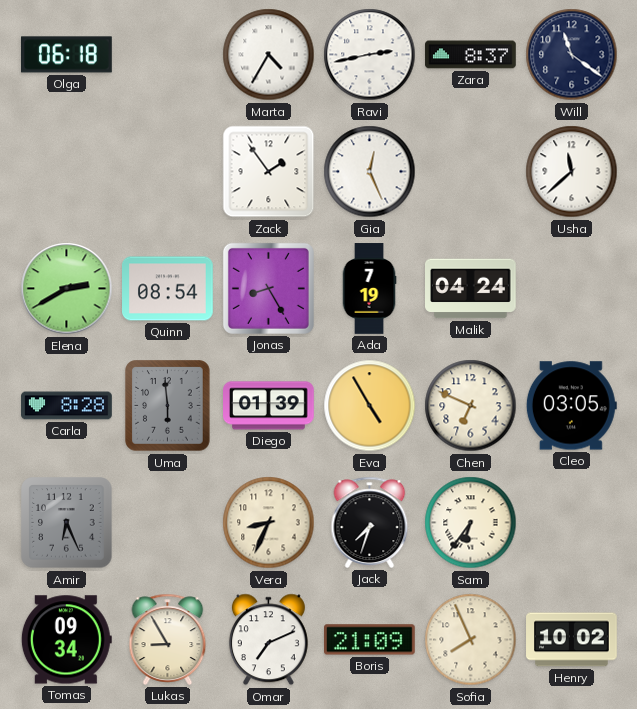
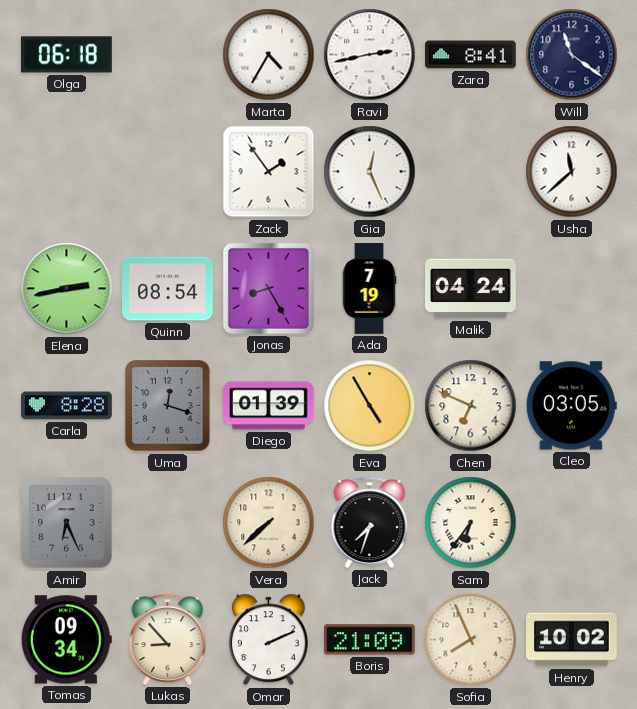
Zara: 8:37 -> 8:41
Elena: 2:40 -> 2:43
Uma: 5:59 -> 12:18
Vera: 8:34 -> 7:38
Lukas: 8:55 -> 8:53
Omar: 7:11 -> 2:11
